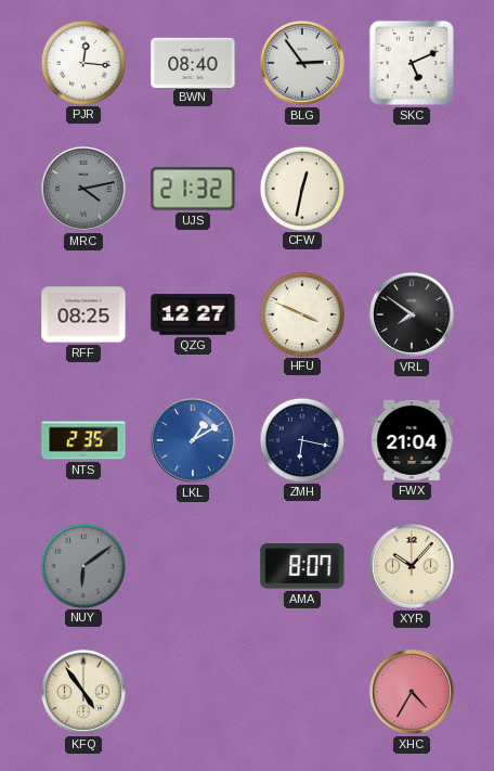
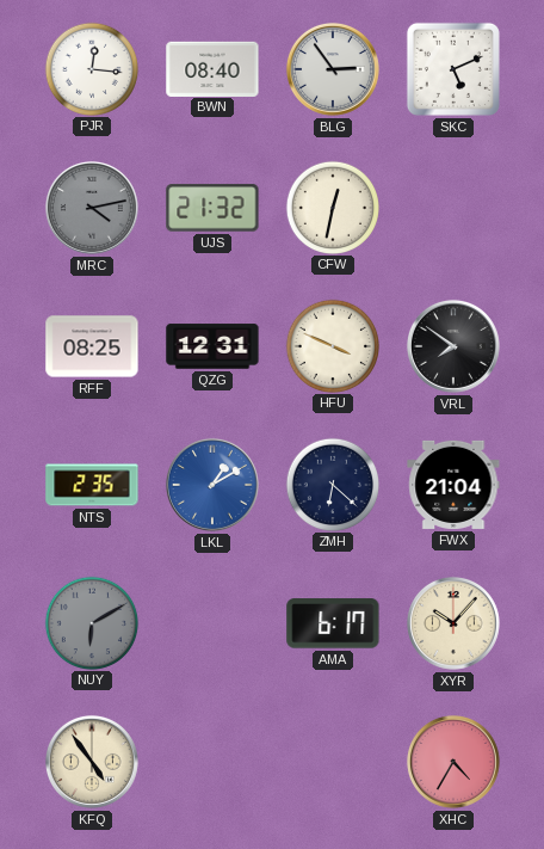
QZG: 12:27 -> 12:31
ZMH: 6:17 -> 6:22
NUY: 6:09 -> 6:10
AMA: 8:07 -> 6:17
